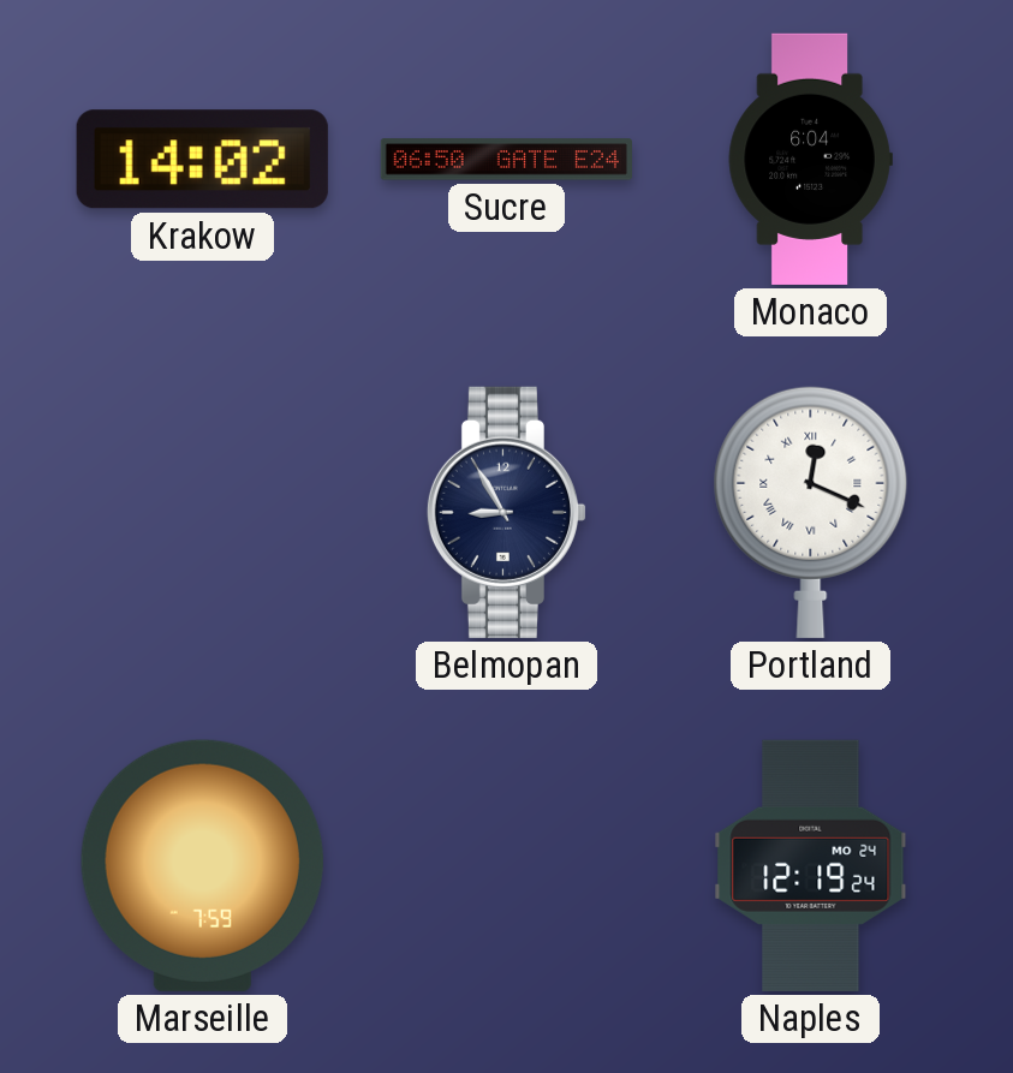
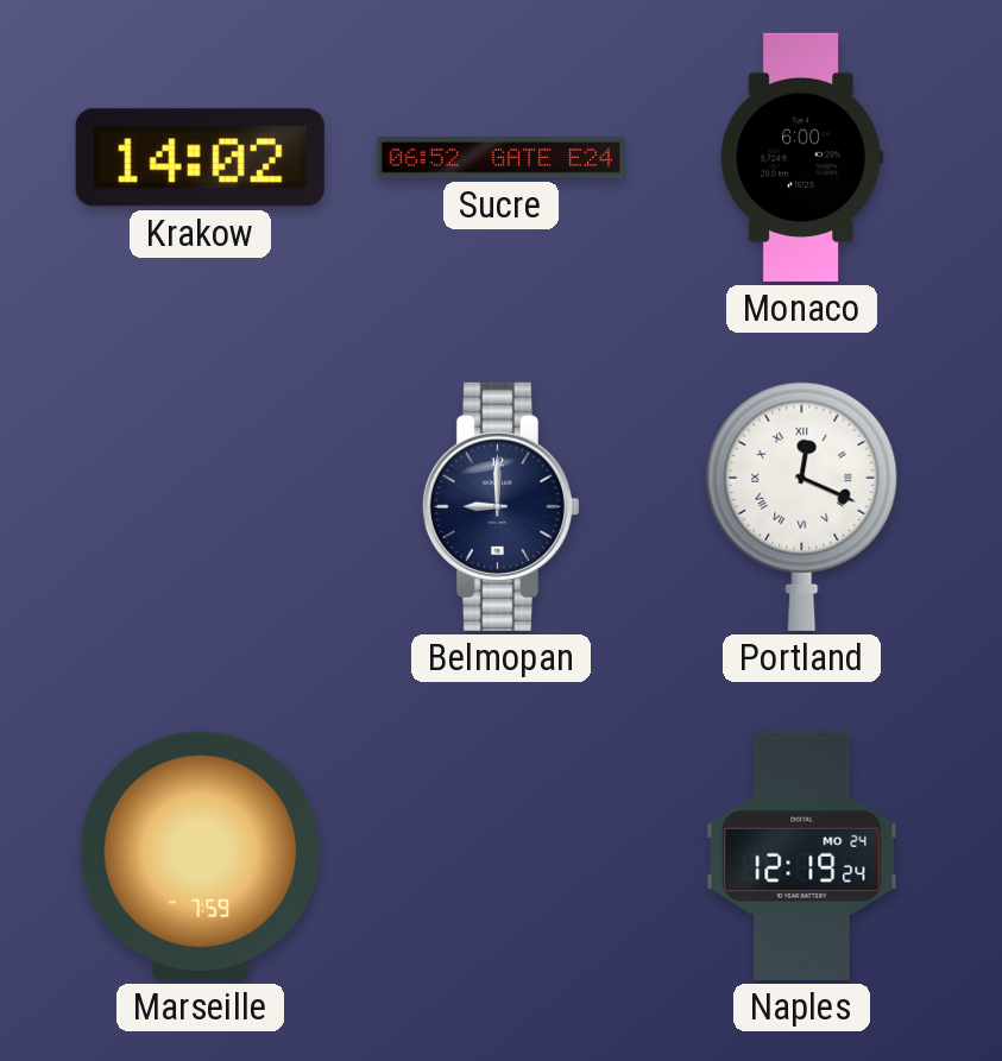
Sucre: 06:50 -> 06:52
Monaco: 6:04 -> 6:00
Belmopan: 8:55 -> 9:00
